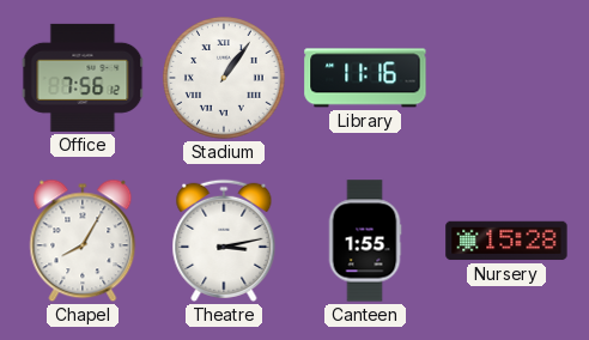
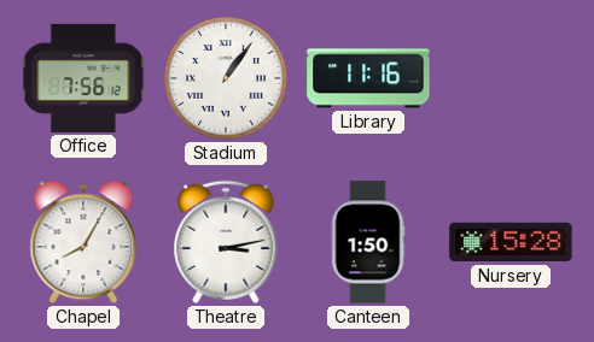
Canteen: 1:55 -> 1:50
